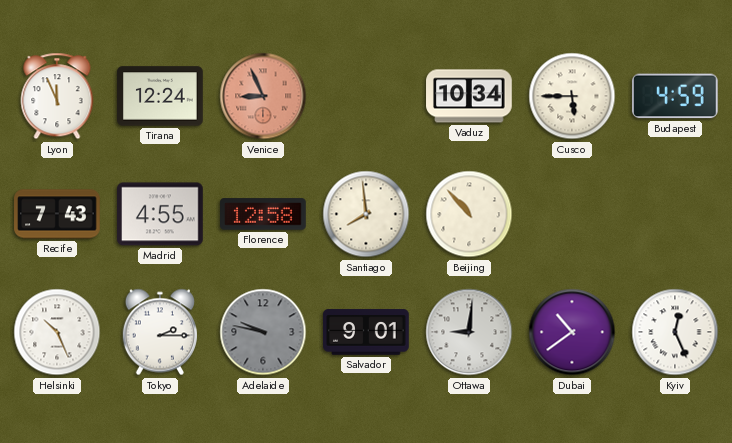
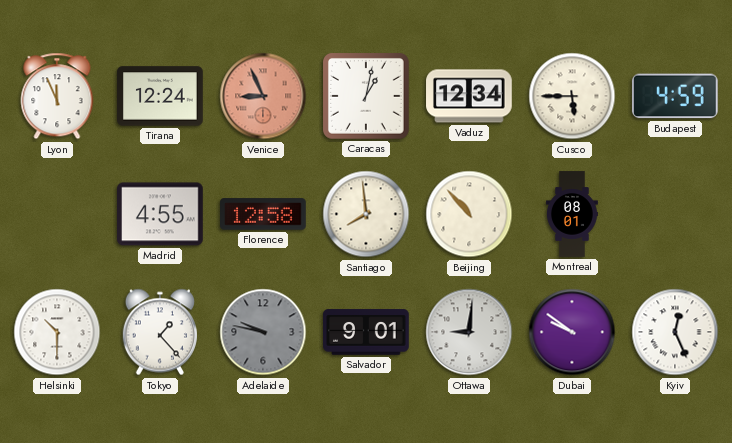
Caracas: none -> 1:02
Vaduz: 10:34 -> 12:34
Recife: 7:43 -> none
Montreal: none -> 08:01
Helsinki: 10:26 -> 10:30
Tokyo: 2:15 -> 1:23
Dubai: 10:39 -> 9:51
